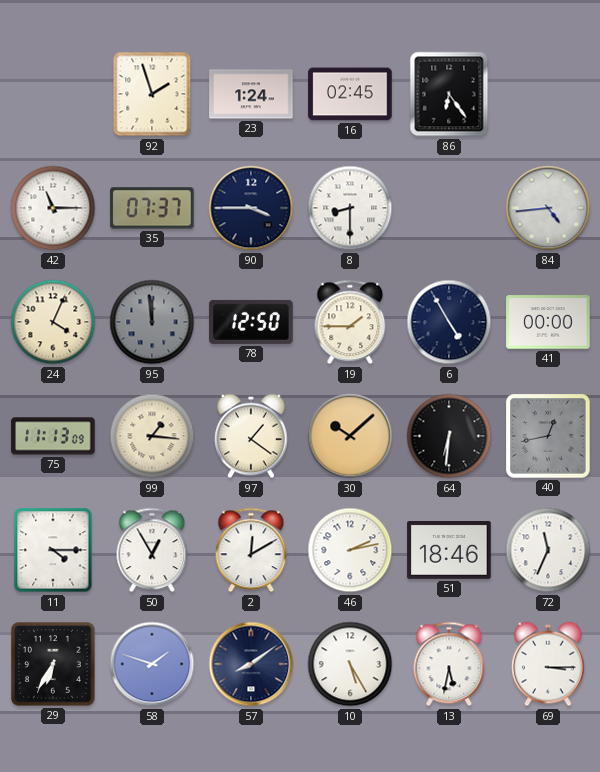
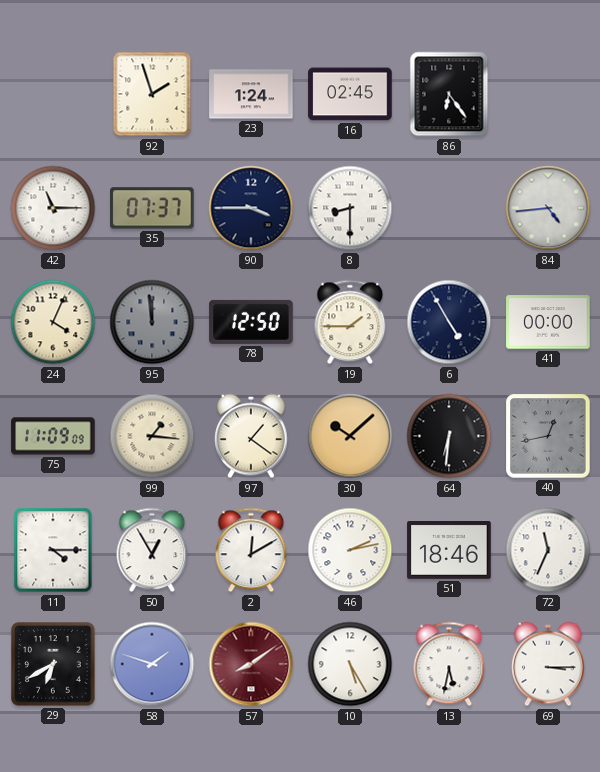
75: 11:13 -> 11:09
29: 6:35 -> 6:40
57 dial: navy -> burgundy
